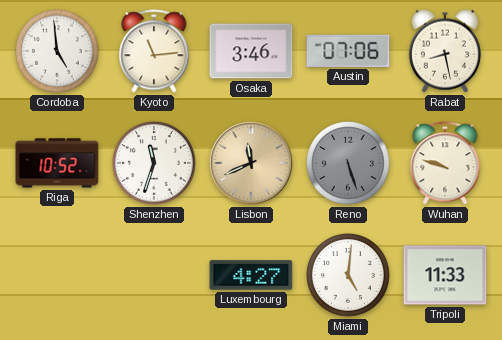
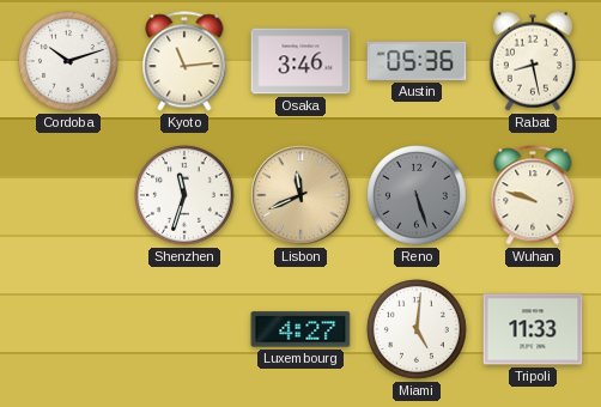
Cordoba: 4:59 -> 10:12
Austin: 07:06 -> 05:36
Riga: 10:52 -> none
